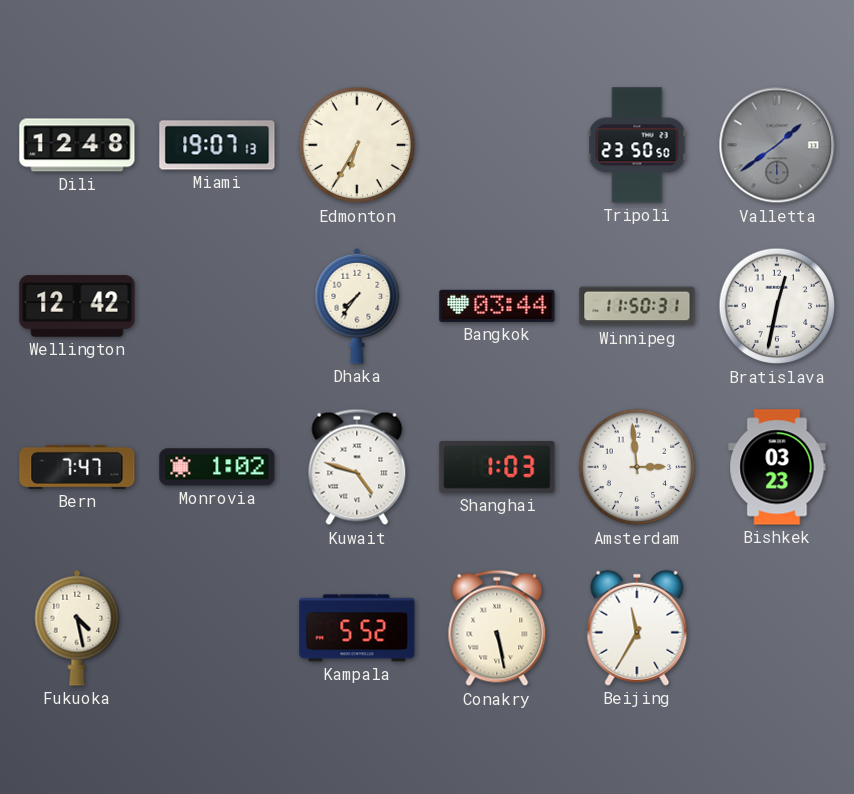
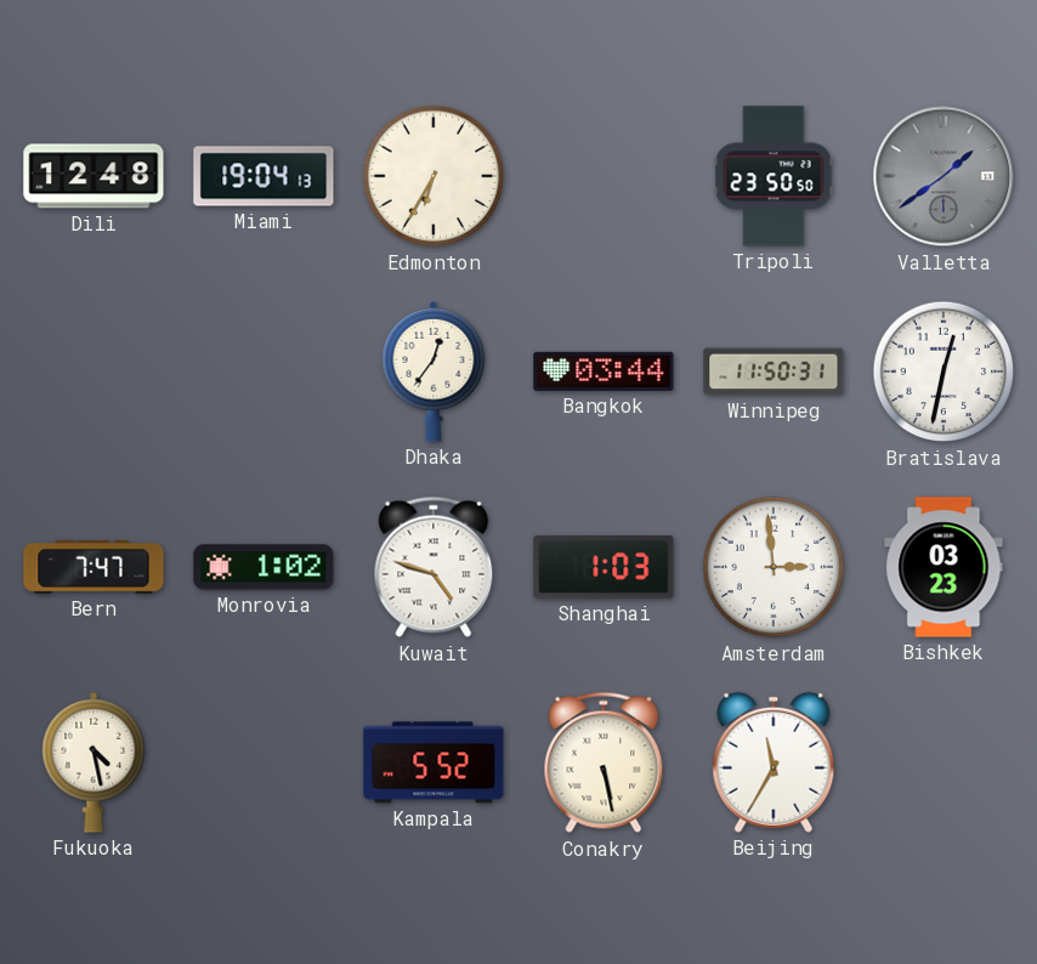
Miami: 19:07 -> 19:04
Wellington: 12:42 -> none
Dhaka: 7:36 -> 12:36
